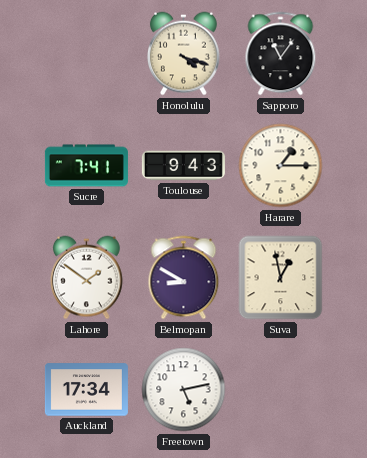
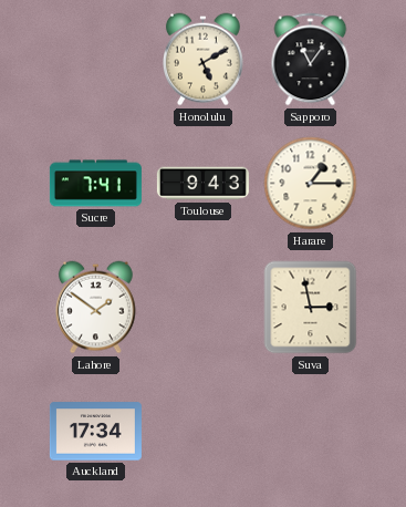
Honolulu: 4:18 -> 5:10
Belmopan: 8:50 -> none
Suva: 12:58 -> 2:58
Freetown: 5:13 -> none
